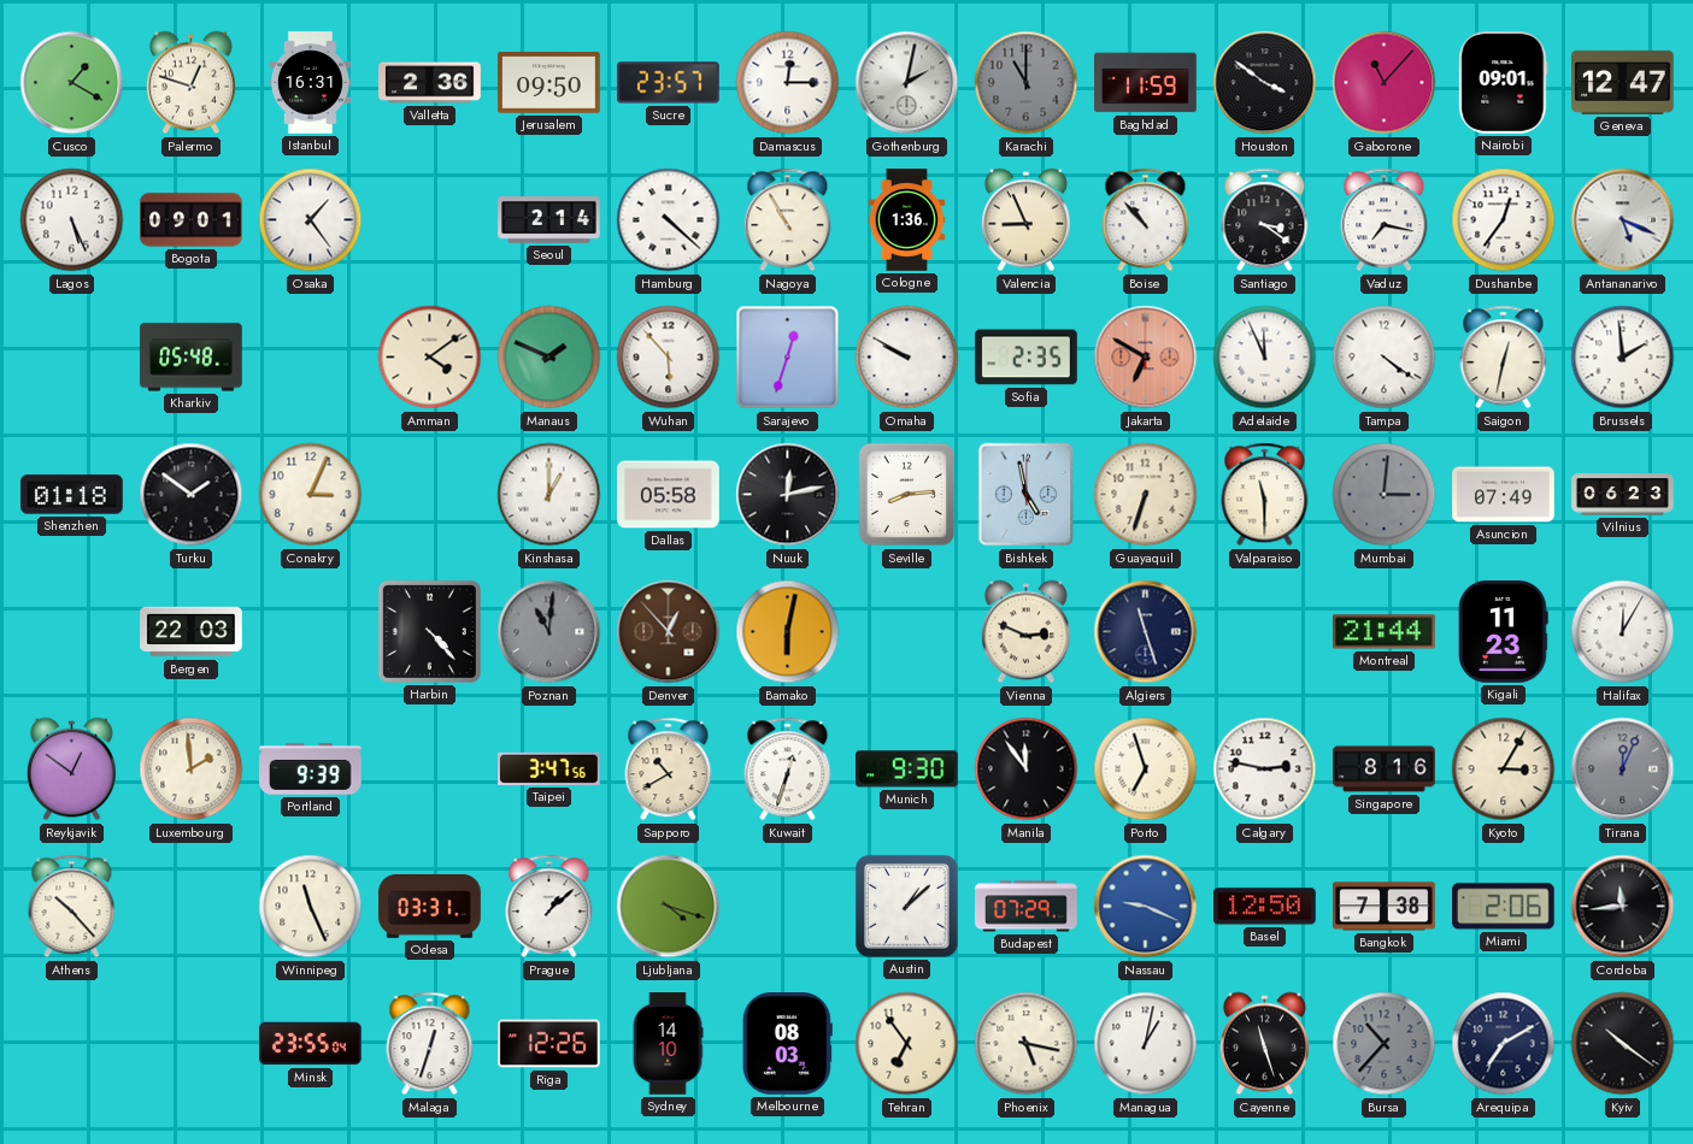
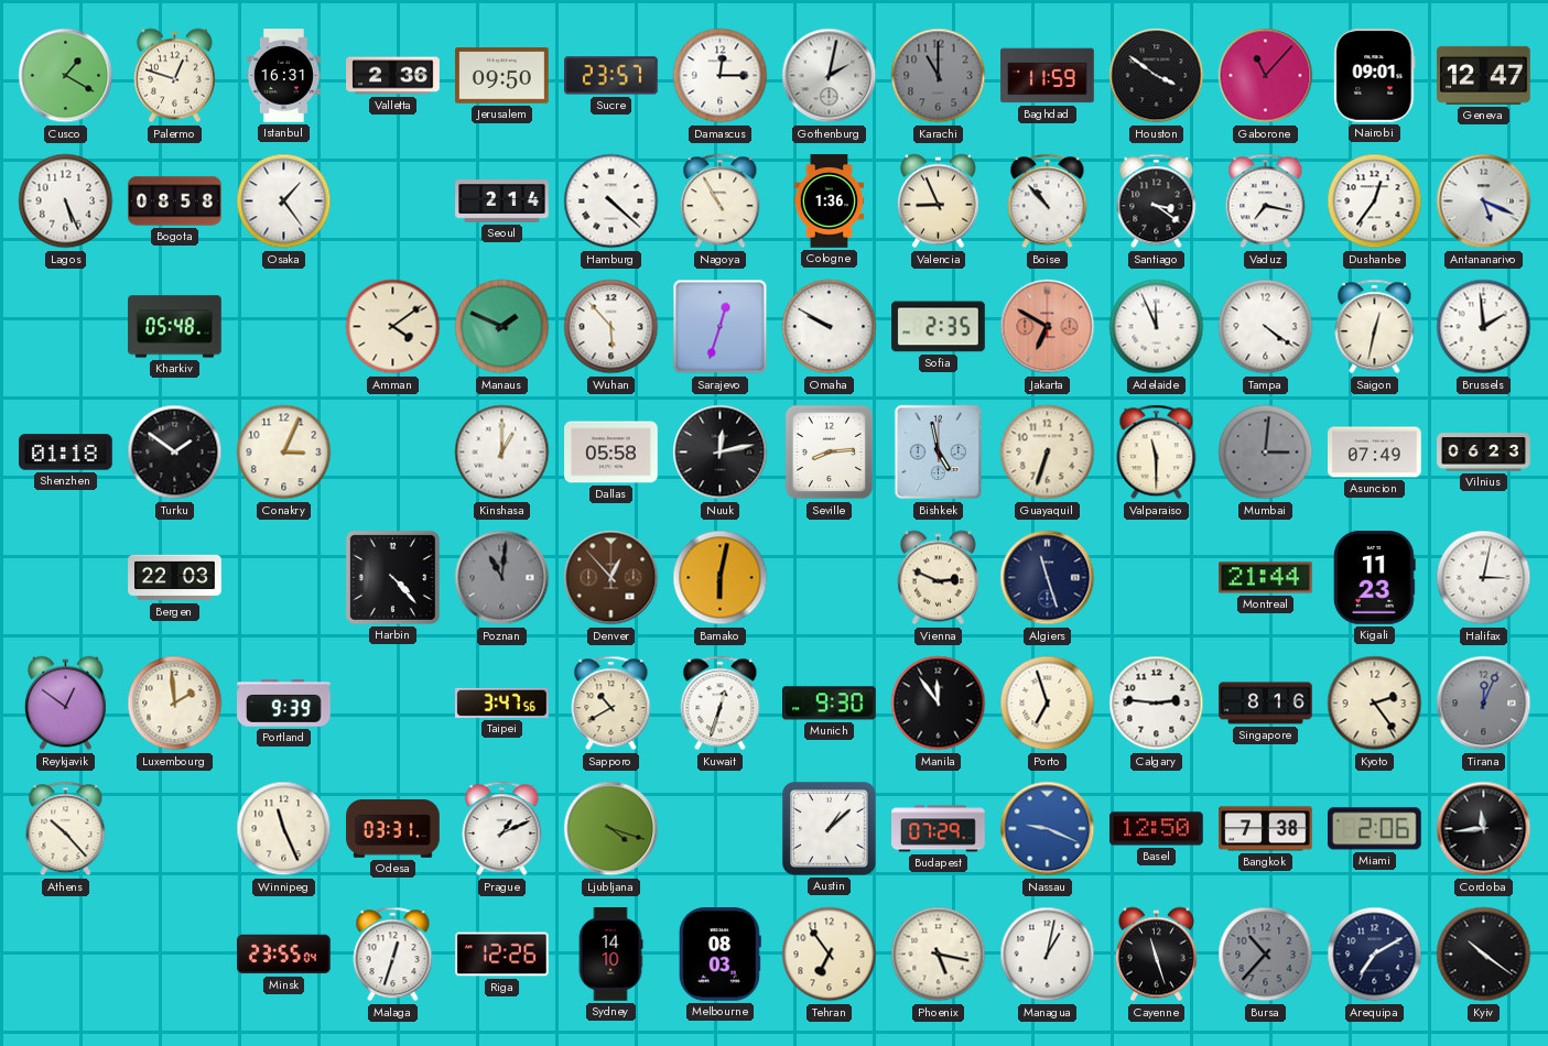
Bogota: 09:01 -> 08:58
Halifax: 12:05 -> 3:02
Calgary: 2:47 -> 2:46
Kyoto: 3:05 -> 2:24
Prague: 1:08 -> 1:11
